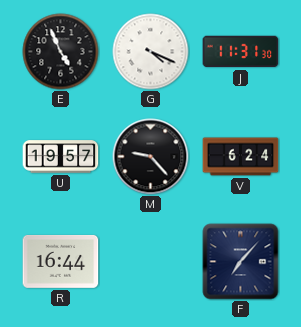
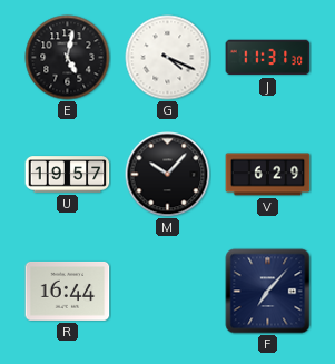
E: 4:56 -> 5:02
M: 9:23 -> 10:07
V: 6:24 -> 6:29
